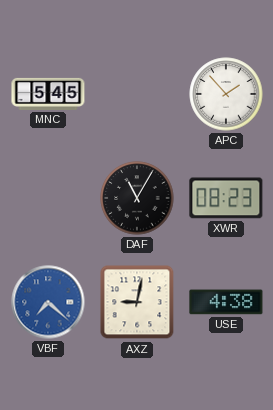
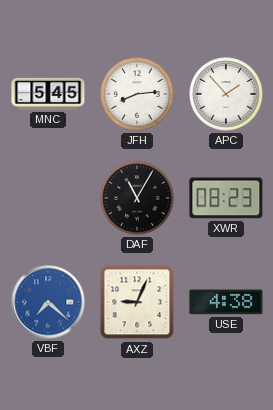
JFH: none -> 8:14
AXZ: 9:02 -> 9:04
